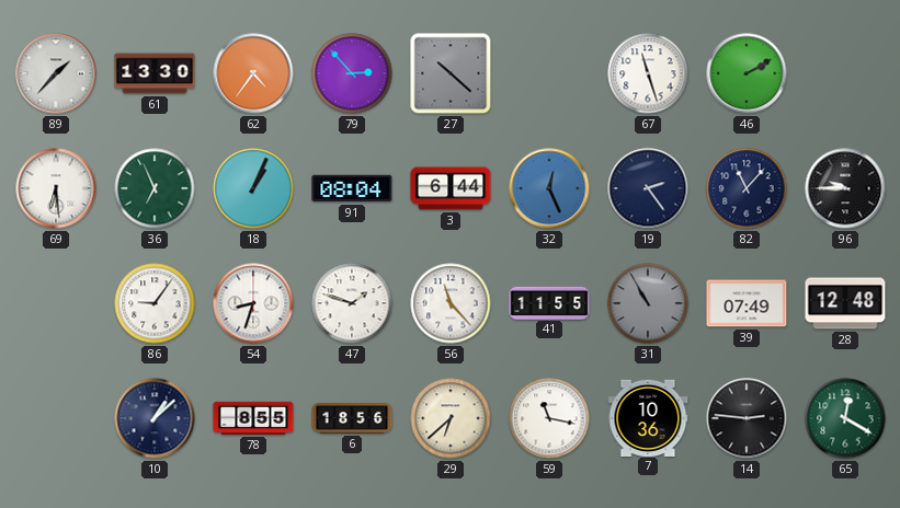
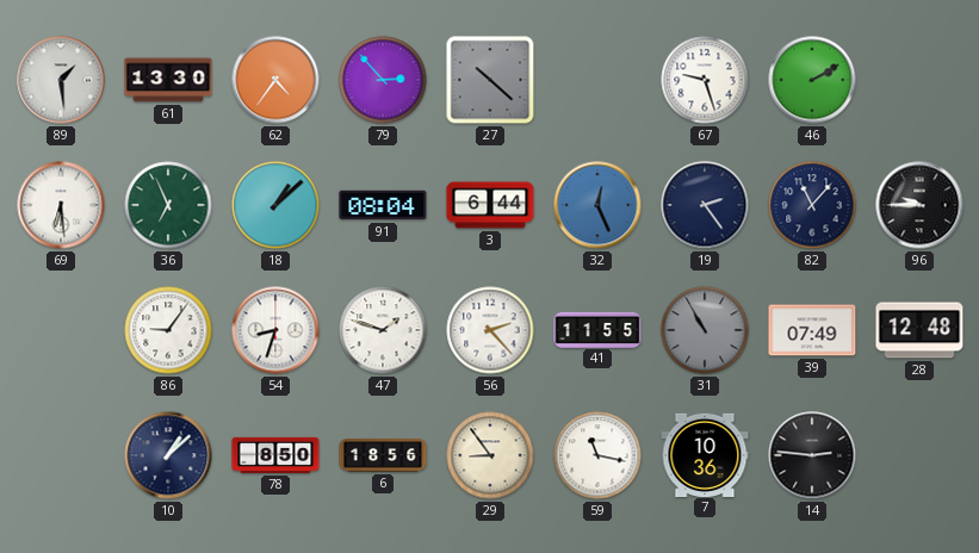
89: 1:37 -> 1:29
67: 11:27 -> 9:27
18: 1:04 -> 1:08
56: 11:23 -> 2:23
78: 8:55 -> 8:50
29: 6:38 -> 8:54
65: 12:20 -> none
